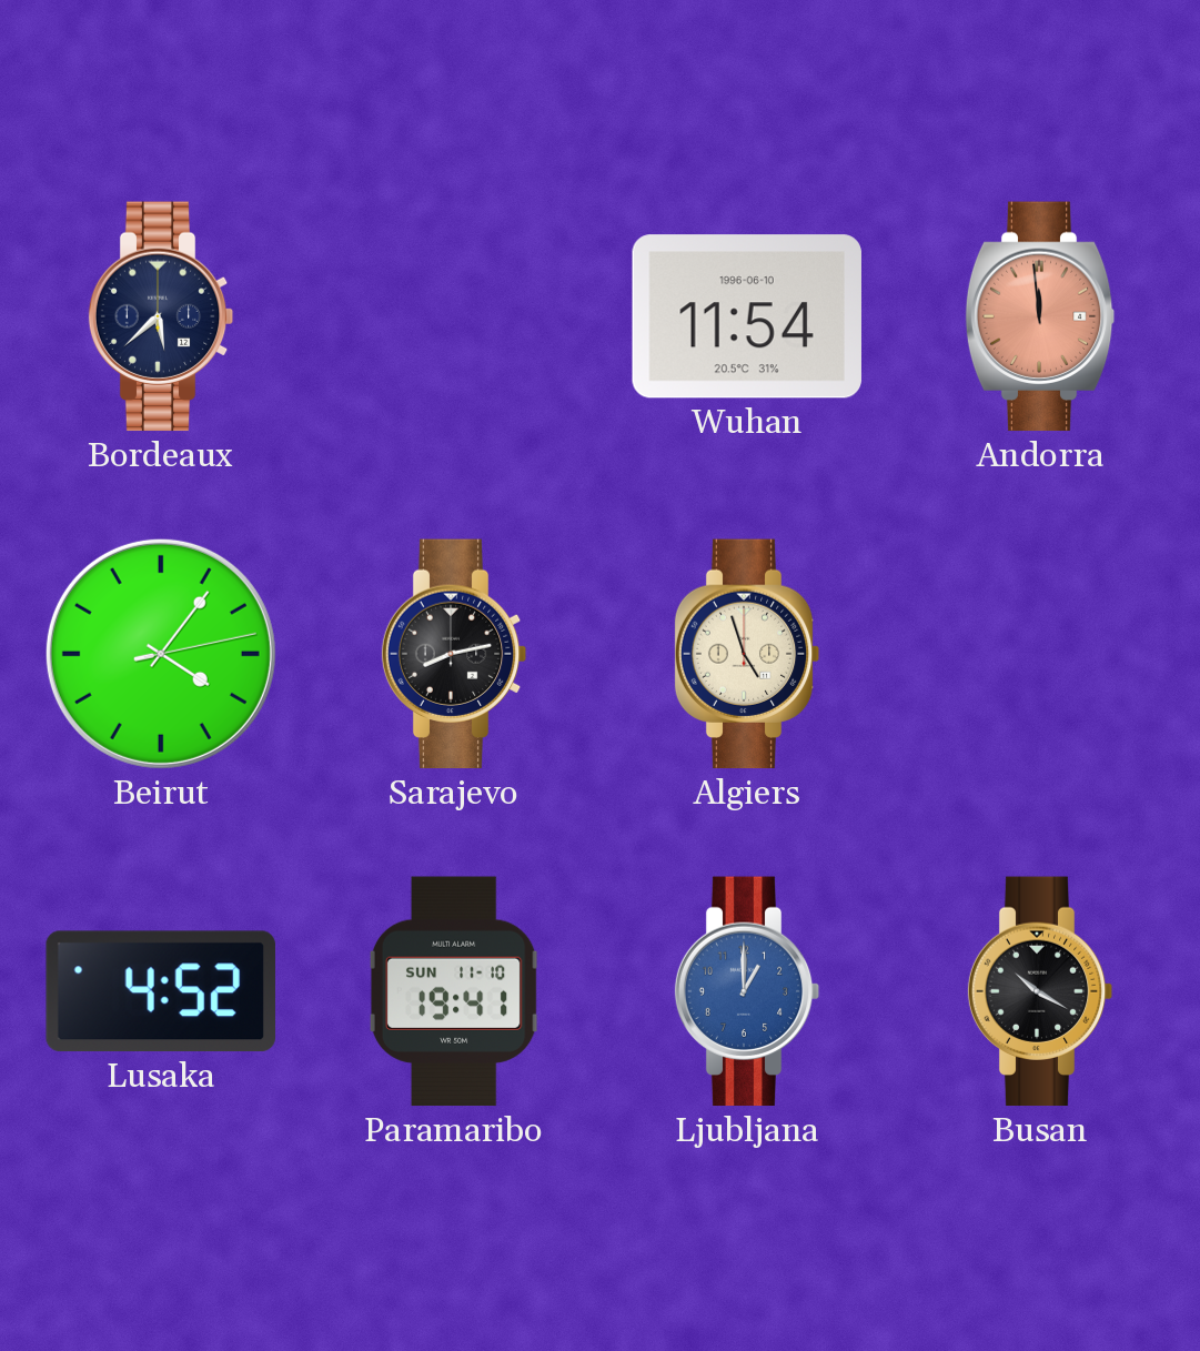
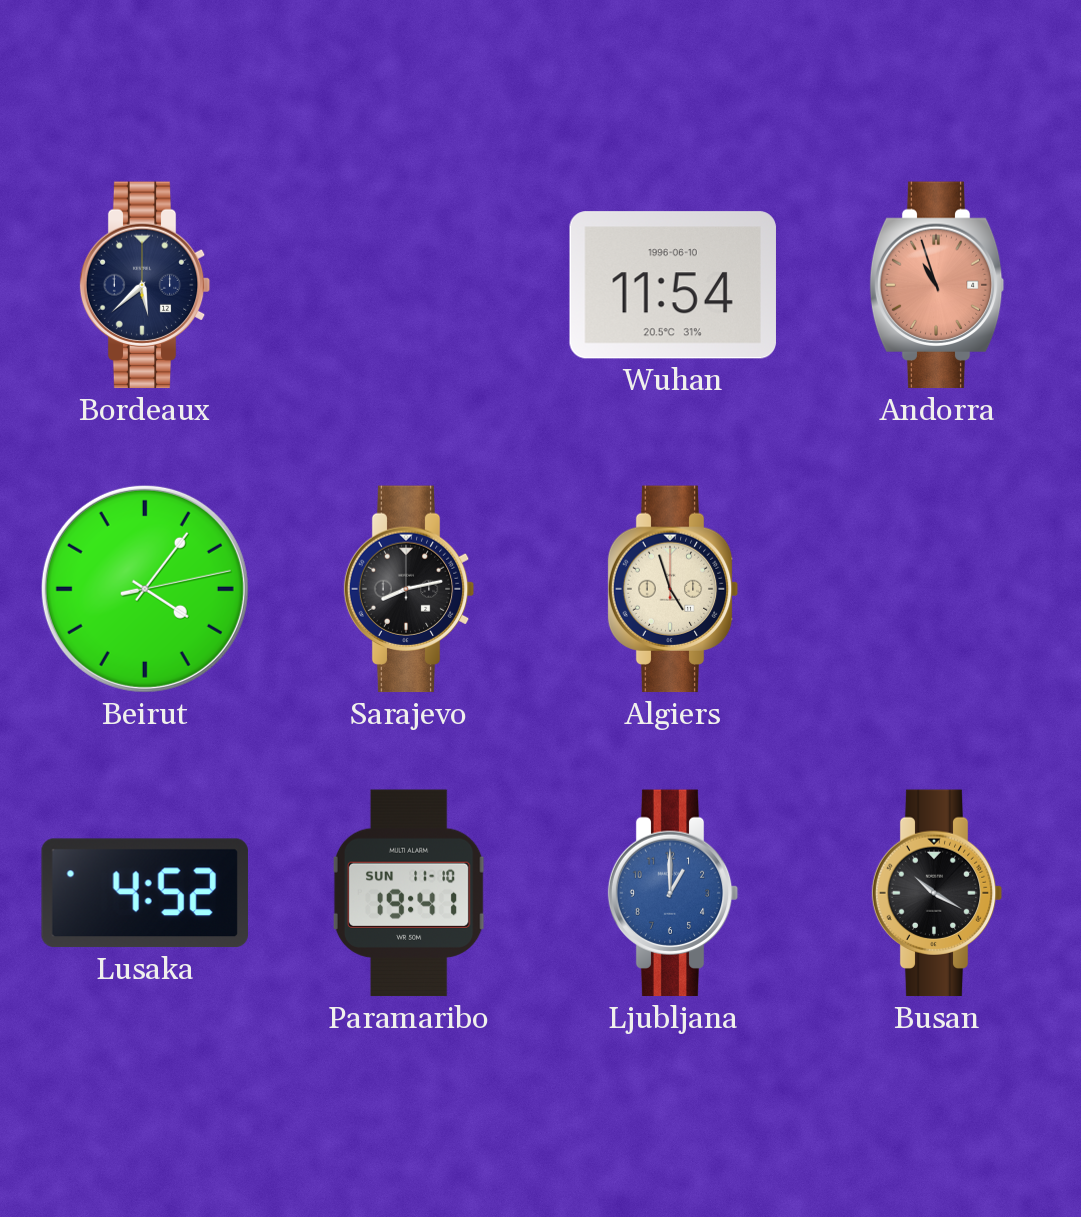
Andorra: 11:59 -> 10:57
